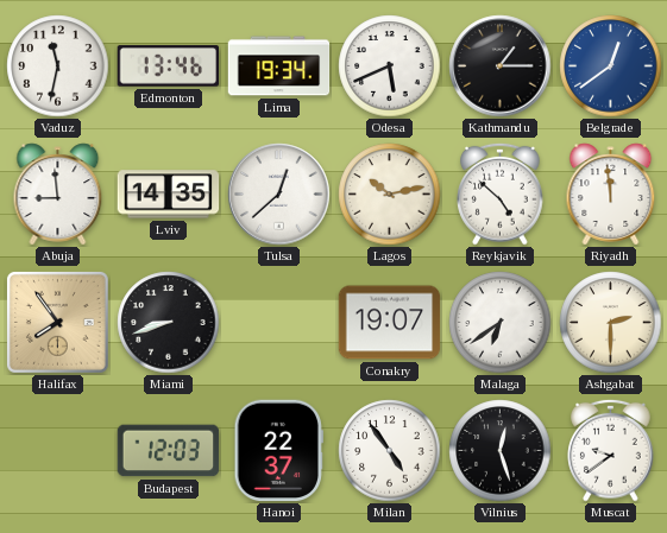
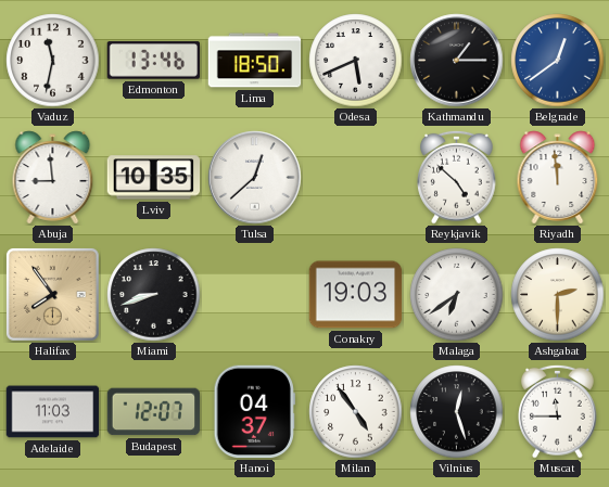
Lima: 19:34 -> 18:50
Lviv: 14:35 -> 10:35
Lagos: 10:13 -> none
Conakry: 19:07 -> 19:03
Adelaide: none -> 11:03
Budapest: 12:03 -> 12:07
Hanoi: 22:37 -> 04:37
Muscat: 9:39 -> 11:45
